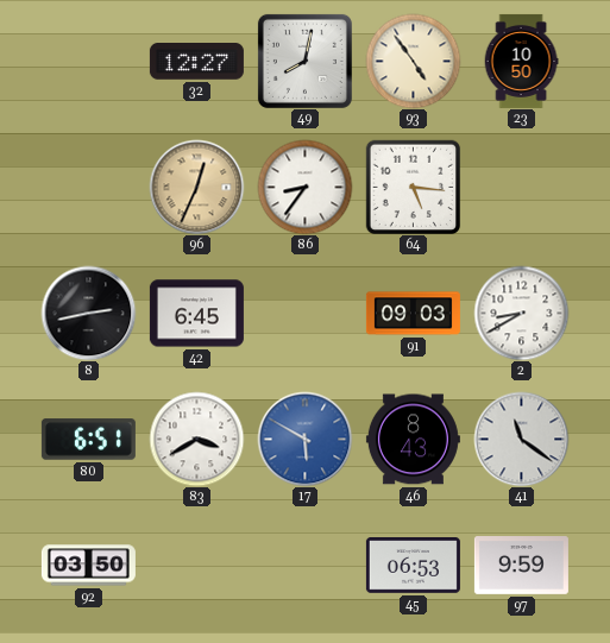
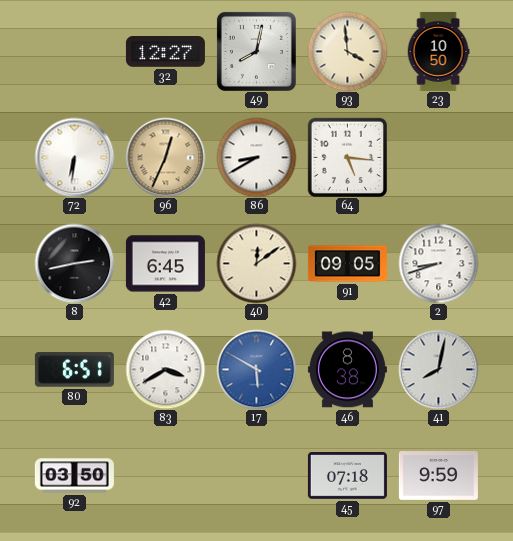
93: 4:54 -> 3:59
72: none -> 6:31
86: 8:36 -> 8:40
40: none -> 12:09
91: 09:03 -> 09:05
2: 8:40 -> 8:42
46: 8:43 -> 8:38
41: 11:21 -> 8:02
45: 06:53 -> 07:18
